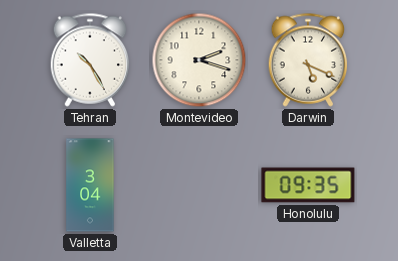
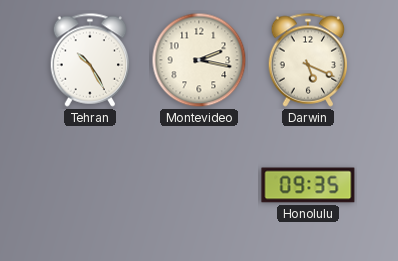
Montevideo: 2:18 -> 2:17
Valletta: 3:04 -> none
